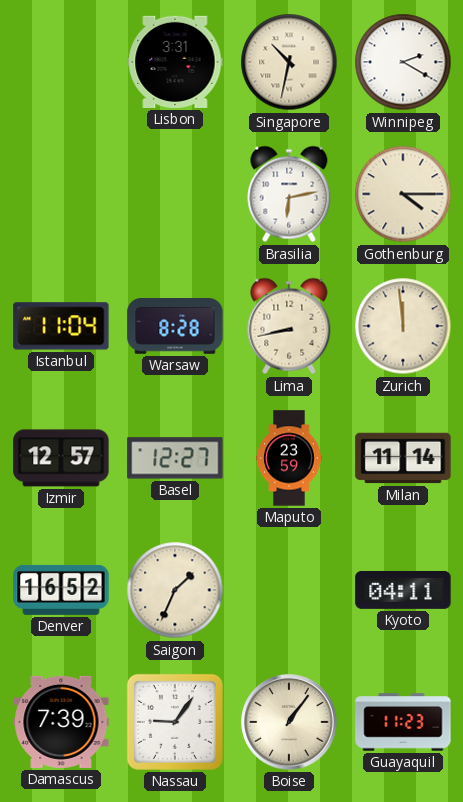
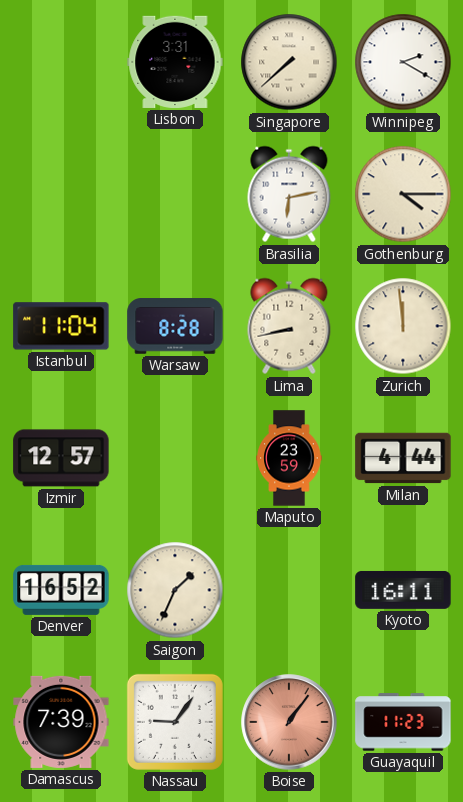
Singapore: 10:32 -> 7:38
Basel: 12:27 -> none
Milan: 11:14 -> 4:44
Kyoto: 04:11 -> 16:11
Boise dial: cream -> salmon
